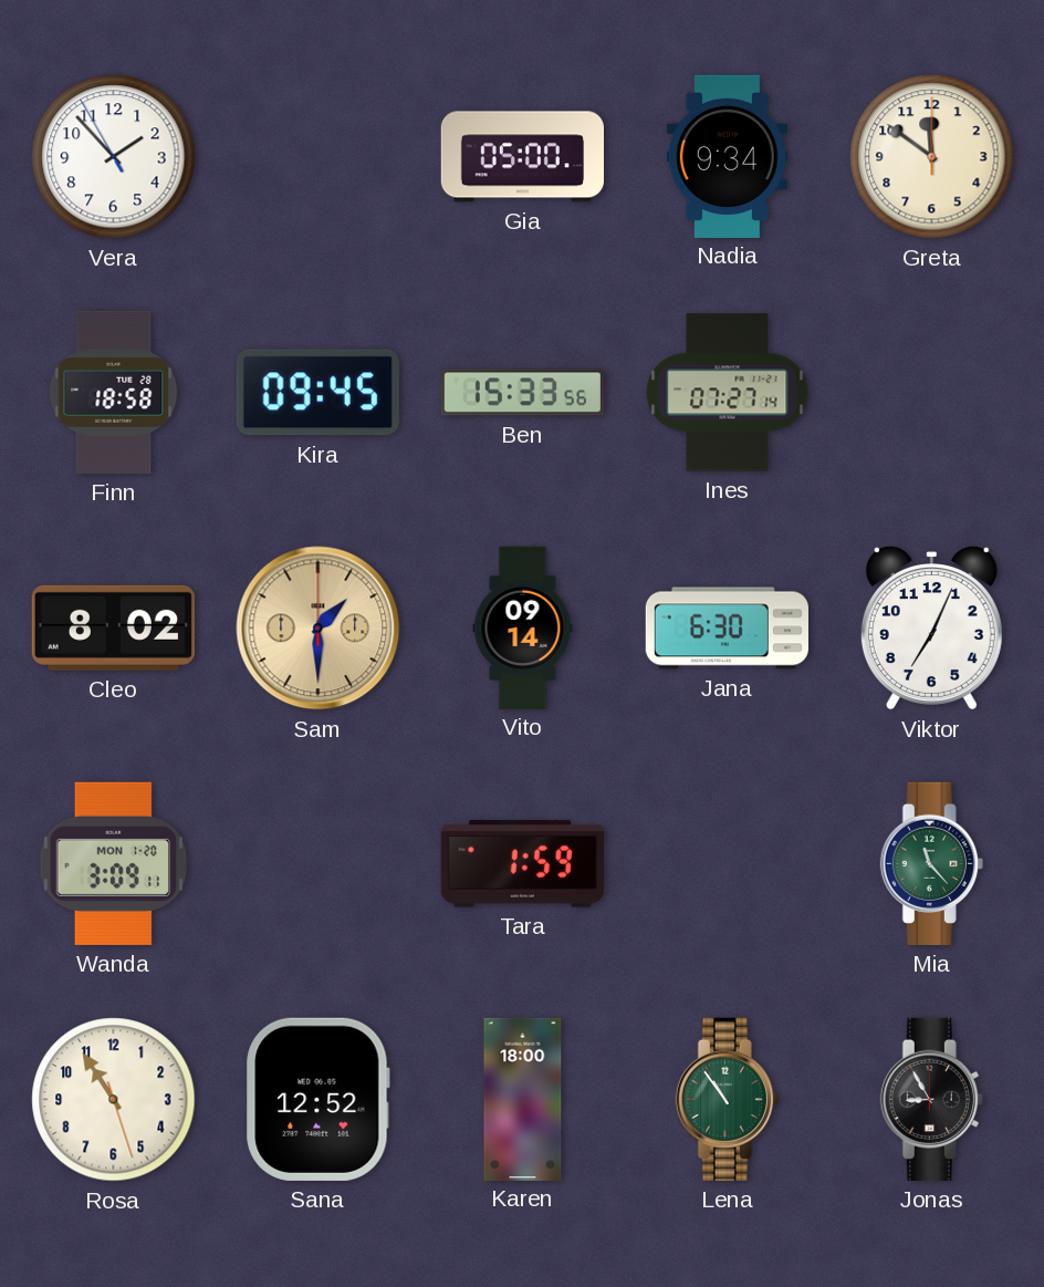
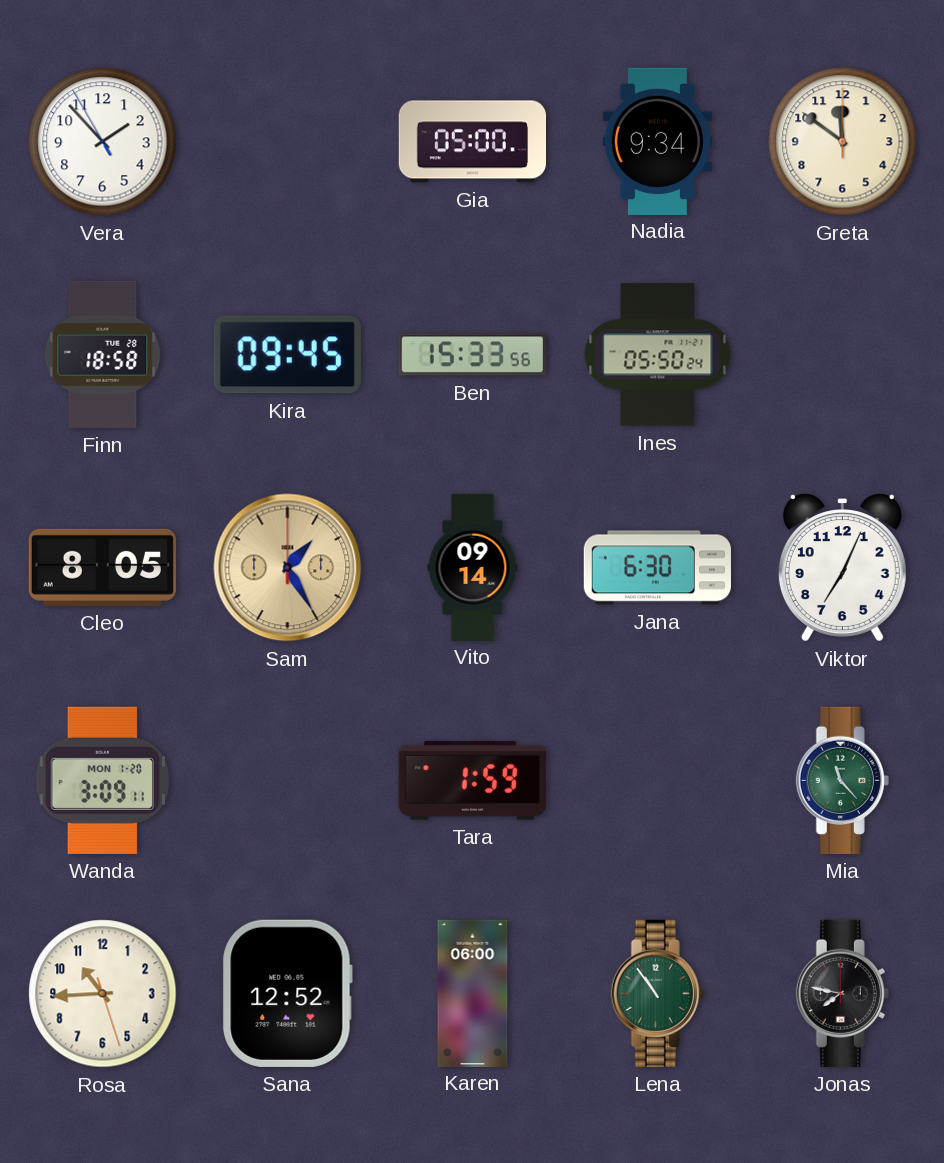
Ines: 07:27 -> 05:50
Cleo: 8:02 -> 8:05
Sam: 1:30 -> 1:25
Rosa: 10:54 -> 10:44
Karen: 18:00 -> 06:00
Jonas: 8:55 -> 7:47
